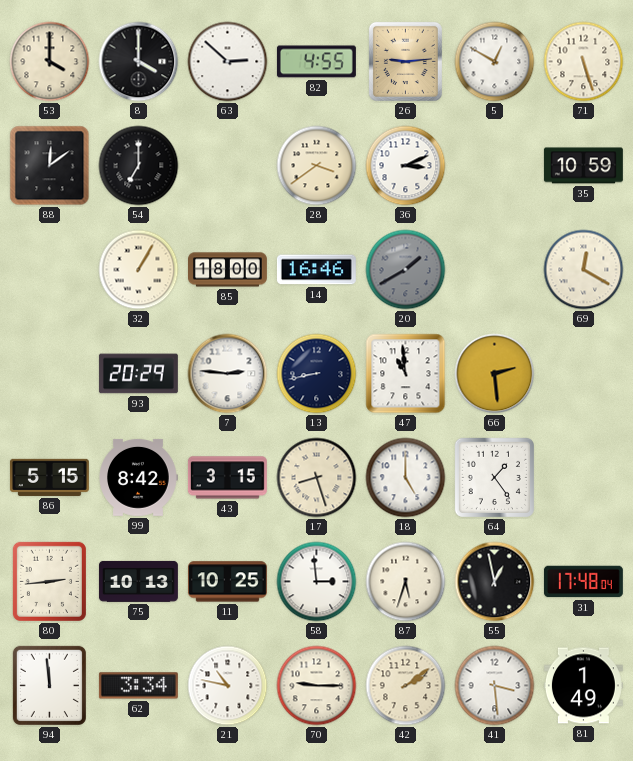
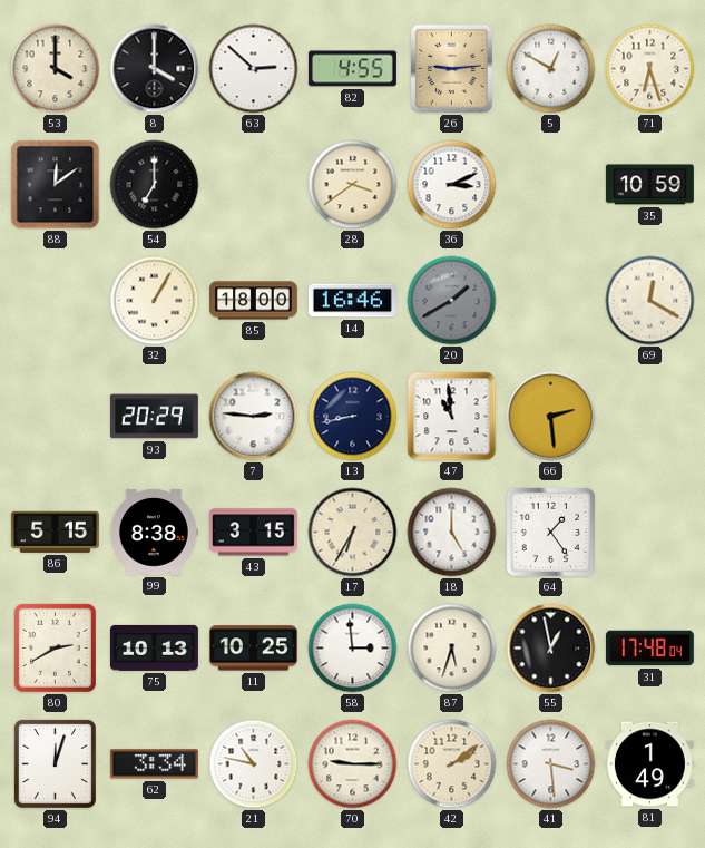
71: 5:27 -> 6:27
99: 8:42 -> 8:38
17: 8:27 -> 6:35
80: 2:44 -> 2:40
94: 11:59 -> 12:03
